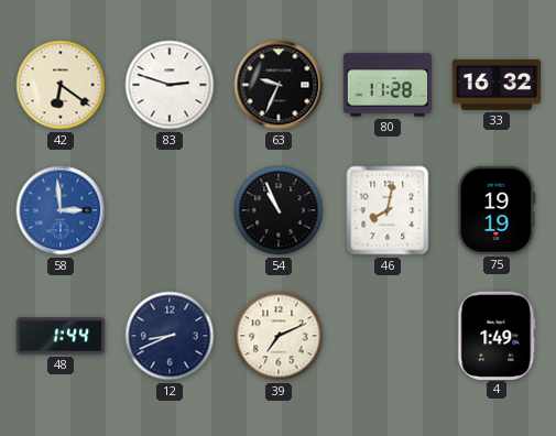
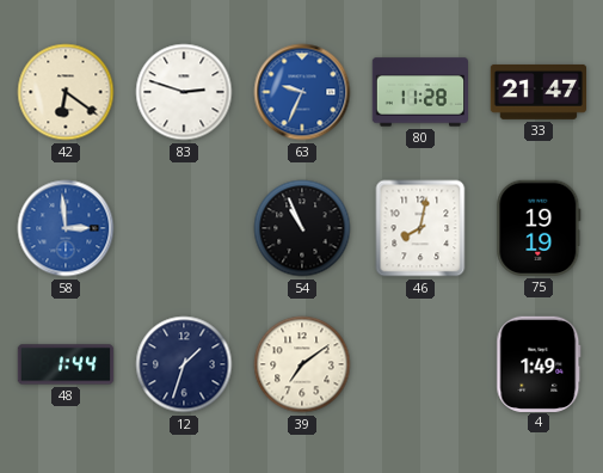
63 dial: black -> blue
33: 16:32 -> 21:47
12: 8:41 -> 1:33
39: 7:11 -> 7:09
